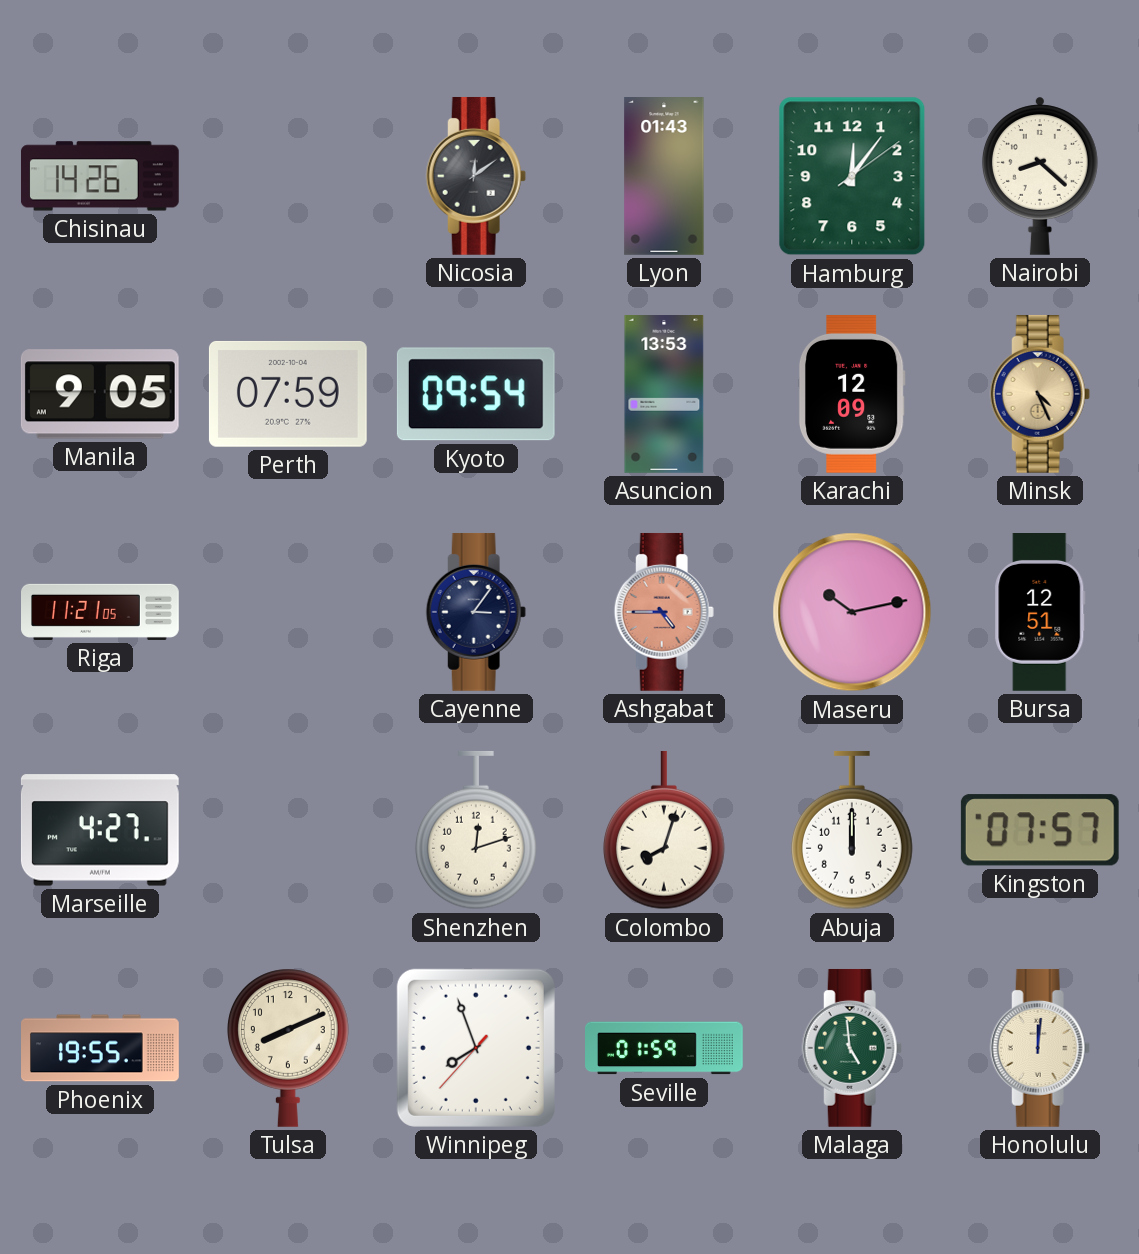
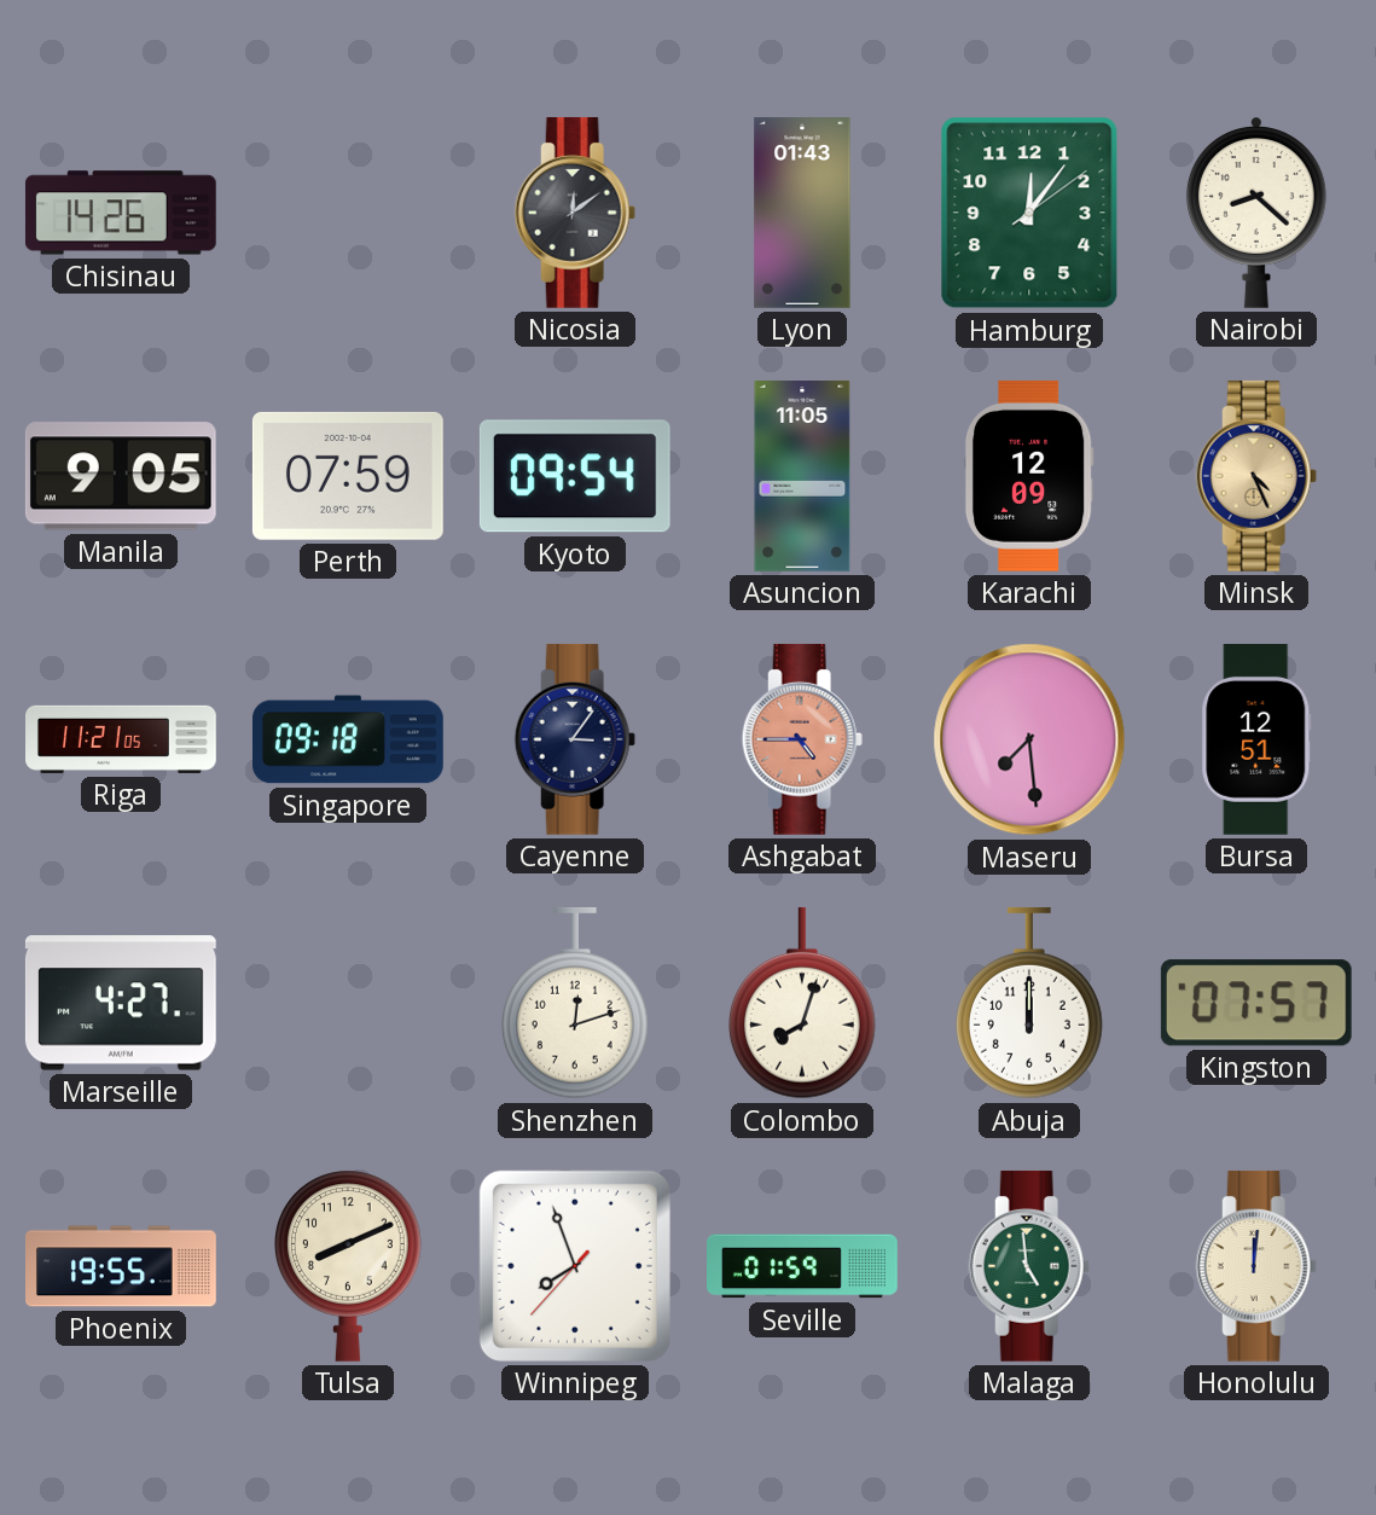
Asuncion: 13:53 -> 11:05
Singapore: none -> 09:18
Maseru: 10:13 -> 7:29
